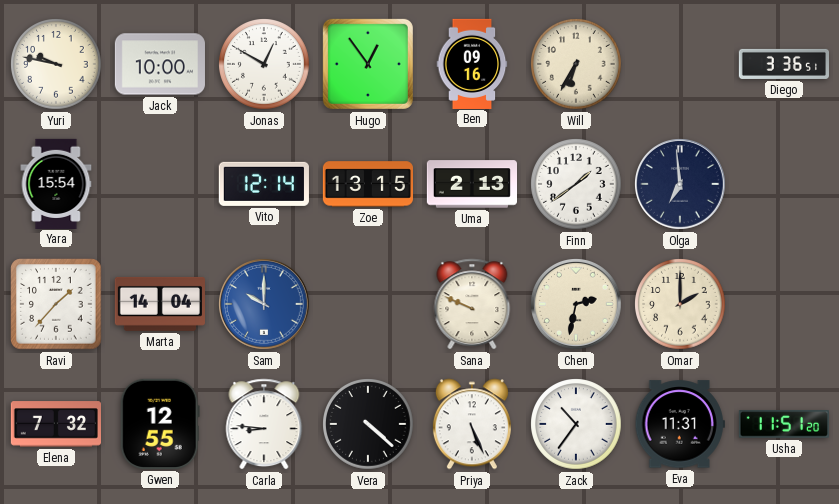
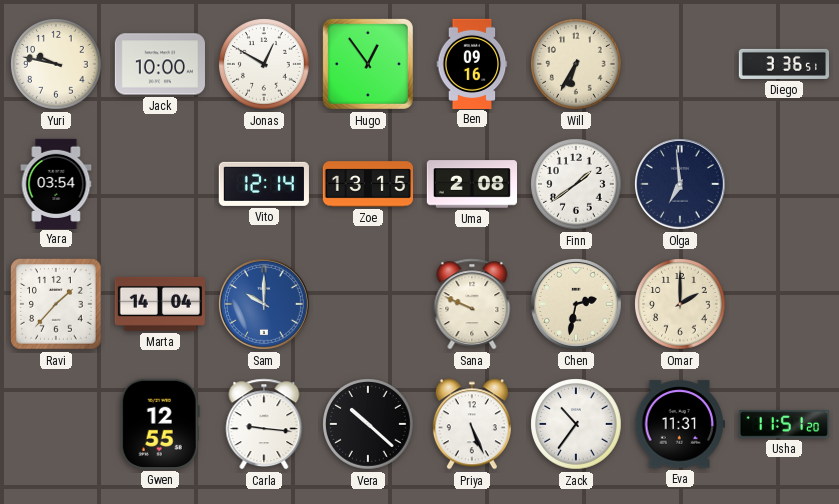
Yara: 15:54 -> 03:54
Uma: 2:13 -> 2:08
Elena: 7:32 -> none
Carla: 8:46 -> 9:16
Vera: 4:22 -> 10:22
